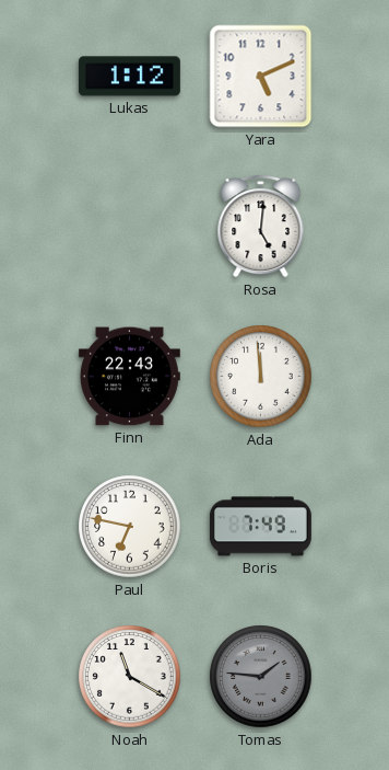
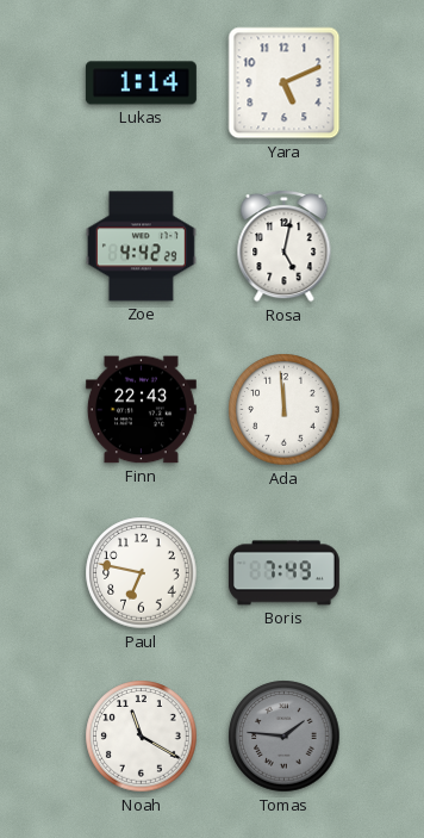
Lukas: 1:12 -> 1:14
Zoe: none -> 4:42
Rosa: 5:01 -> 5:02
